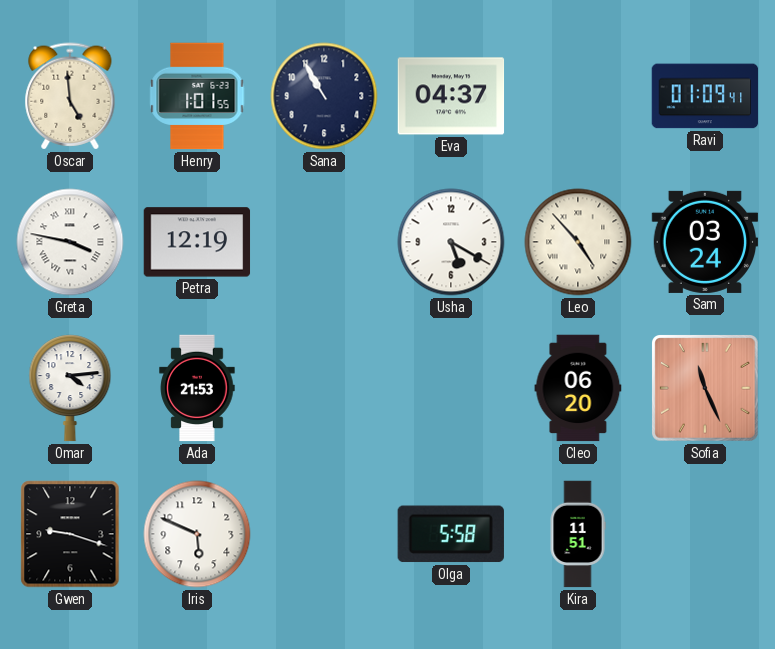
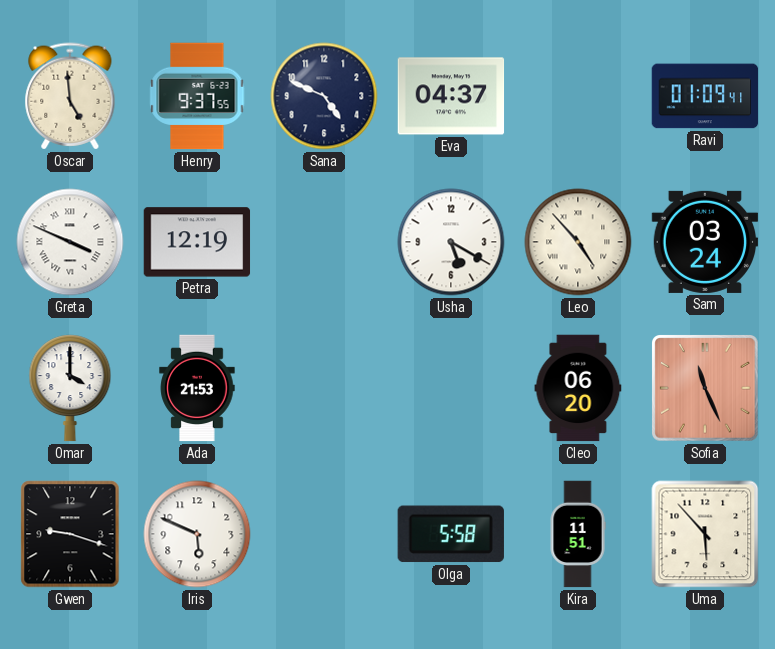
Henry: 1:01 -> 9:37
Sana: 10:55 -> 4:49
Greta: 3:47 -> 3:49
Omar: 4:14 -> 4:00
Uma: none -> 5:53
